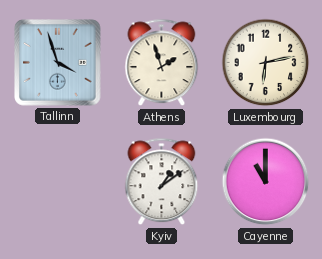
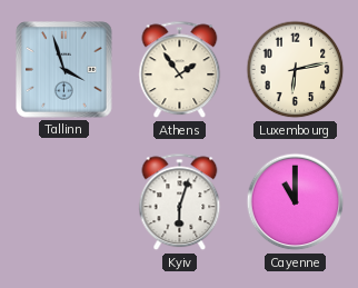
Athens: 1:57 -> 1:54
Kyiv: 1:09 -> 6:03
